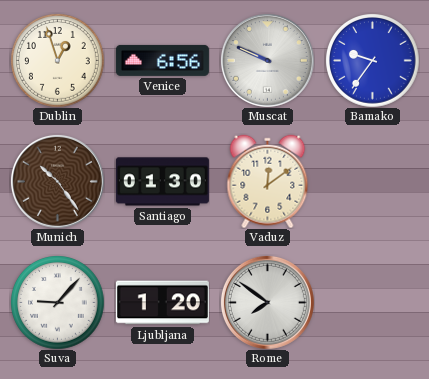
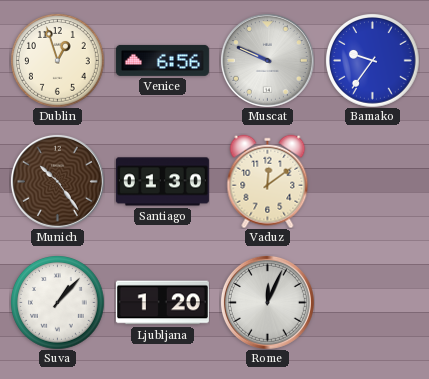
Suva: 9:07 -> 1:07
Rome: 7:51 -> 12:04
